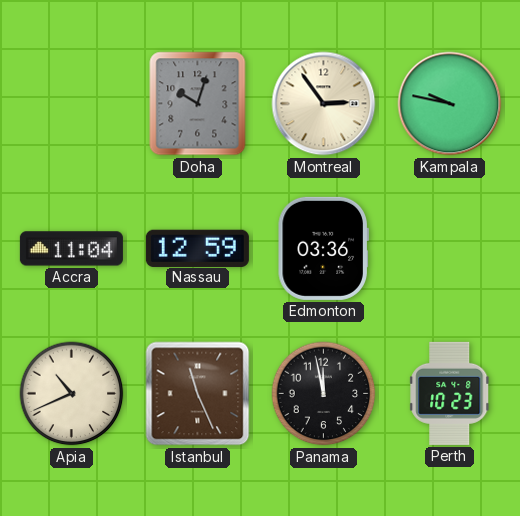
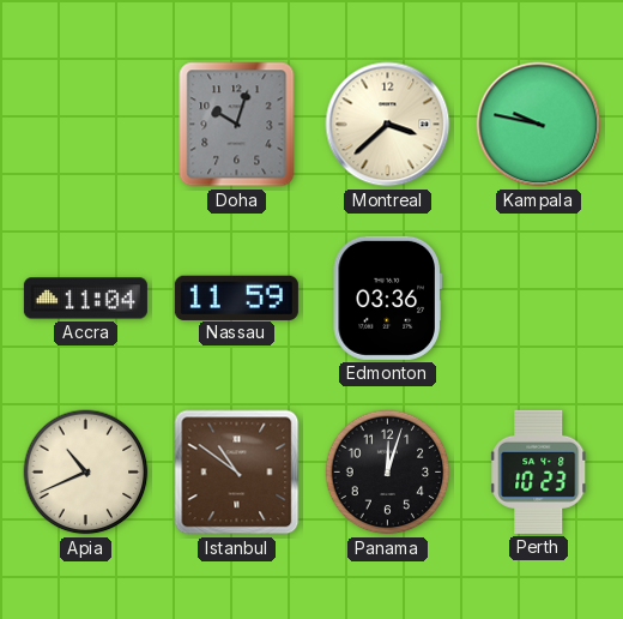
Montreal: 2:54 -> 3:38
Nassau: 12:59 -> 11:59
Istanbul: 11:26 -> 10:51
Panama: 11:58 -> 12:03
